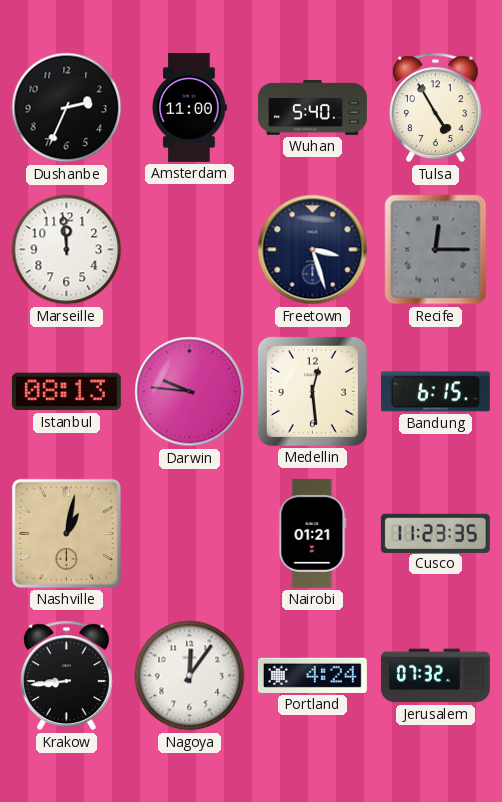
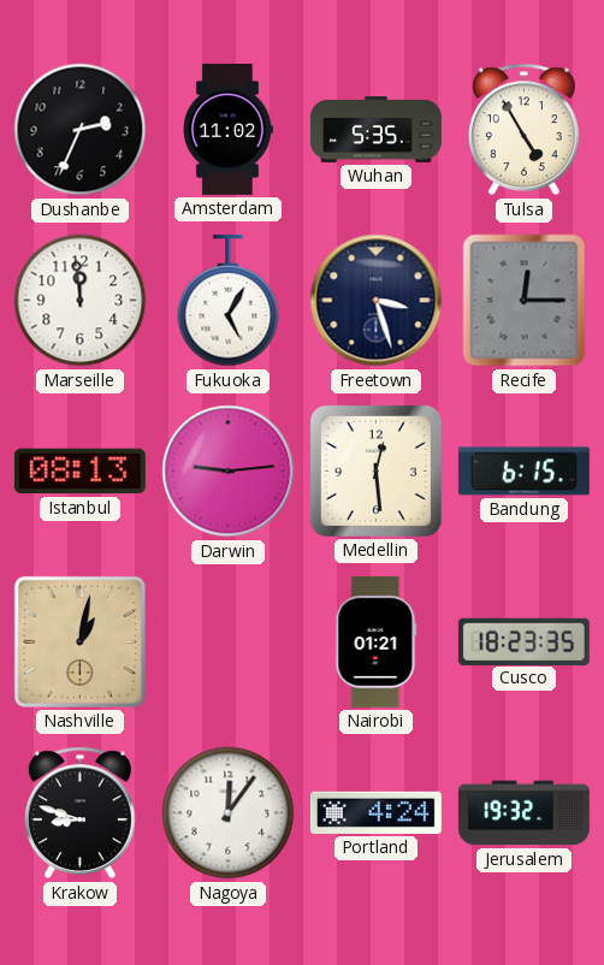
Amsterdam: 11:00 -> 11:02
Wuhan: 5:40 -> 5:35
Fukuoka: none -> 5:05
Darwin: 9:46 -> 9:14
Cusco: 11:23 -> 18:23
Krakow: 8:44 -> 8:48
Jerusalem: 07:32 -> 19:32
